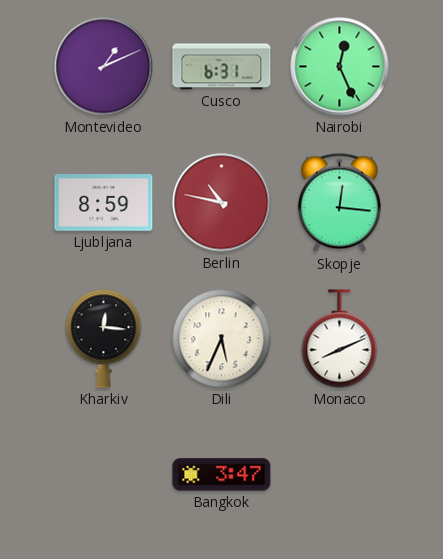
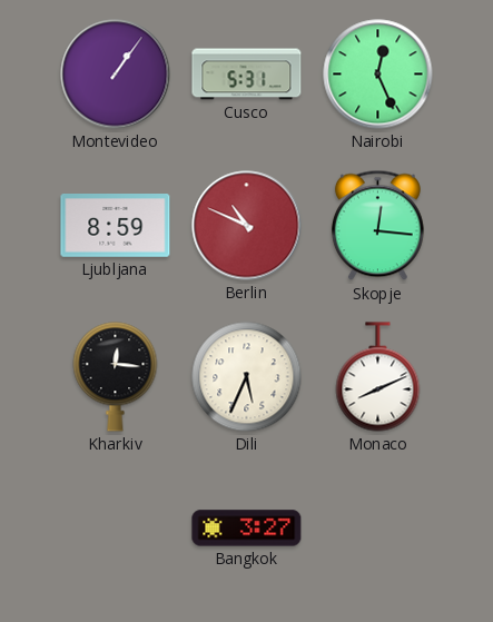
Montevideo: 1:11 -> 1:06
Cusco: 6:31 -> 5:31
Berlin: 10:47 -> 10:49
Bangkok: 3:47 -> 3:27
